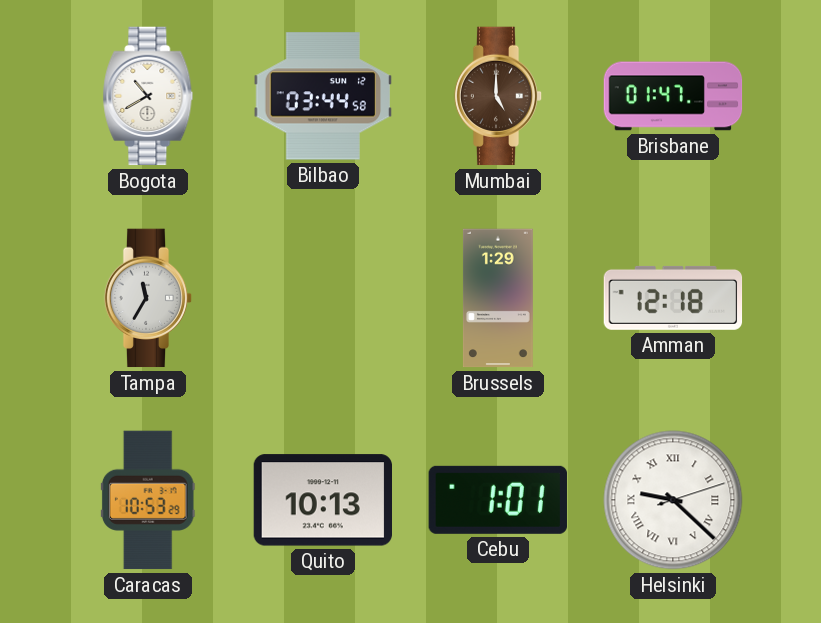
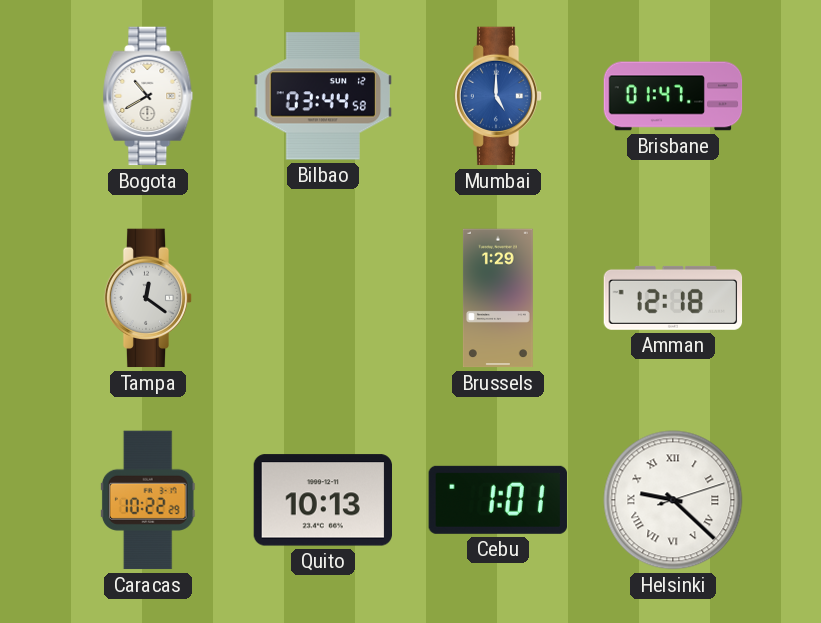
Mumbai dial: brown -> blue
Tampa: 11:35 -> 12:21
Caracas: 10:53 -> 10:22
